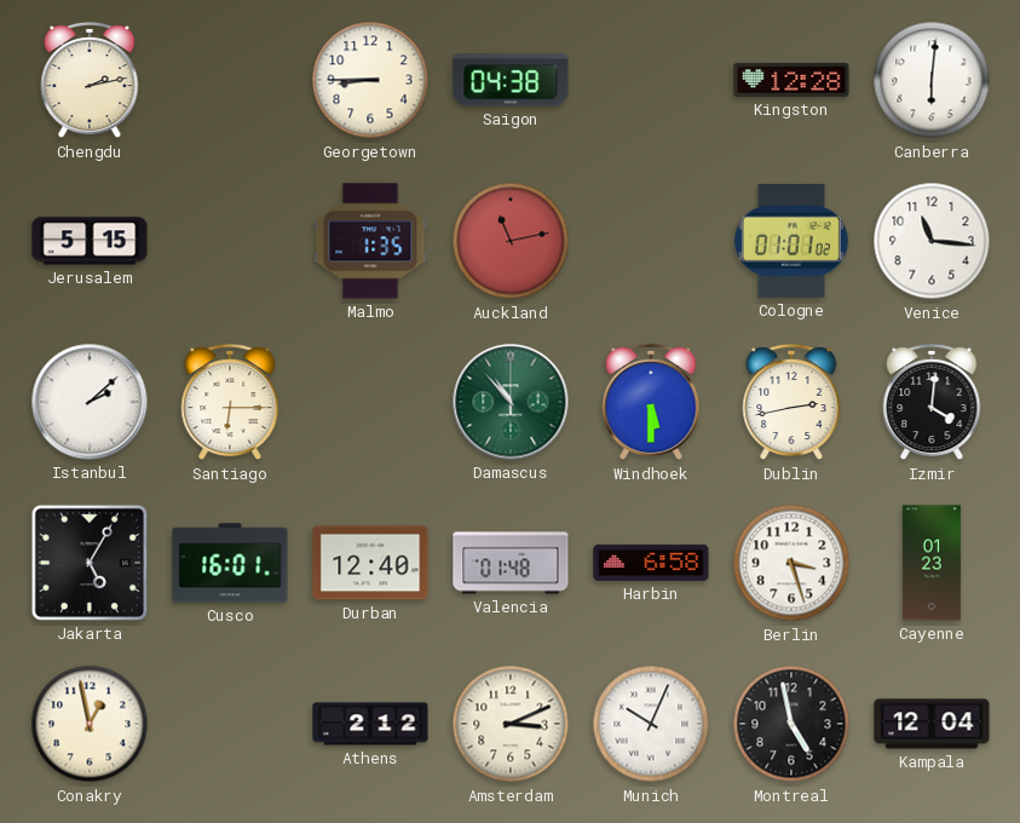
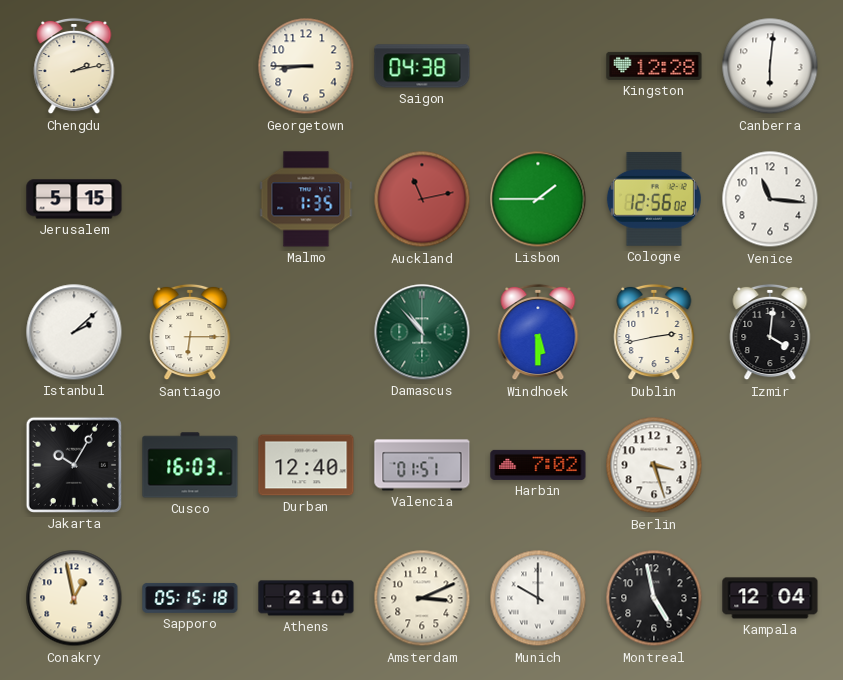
Lisbon: none -> 1:45
Cologne: 01:01 -> 12:56
Jakarta: 5:05 -> 10:05
Cusco: 16:01 -> 16:03
Valencia: 01:48 -> 01:51
Harbin: 6:58 -> 7:02
Cayenne: 01:23 -> none
Sapporo: none -> 05:15
Athens: 2:12 -> 2:10
Munich: 10:04 -> 10:00
